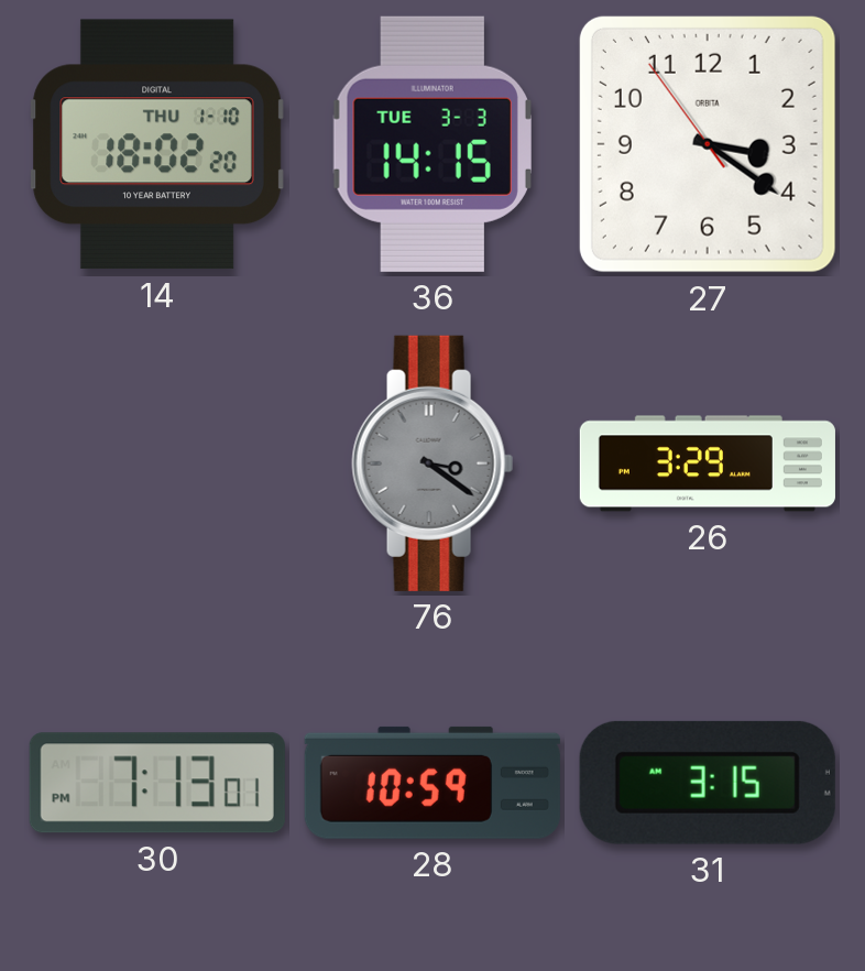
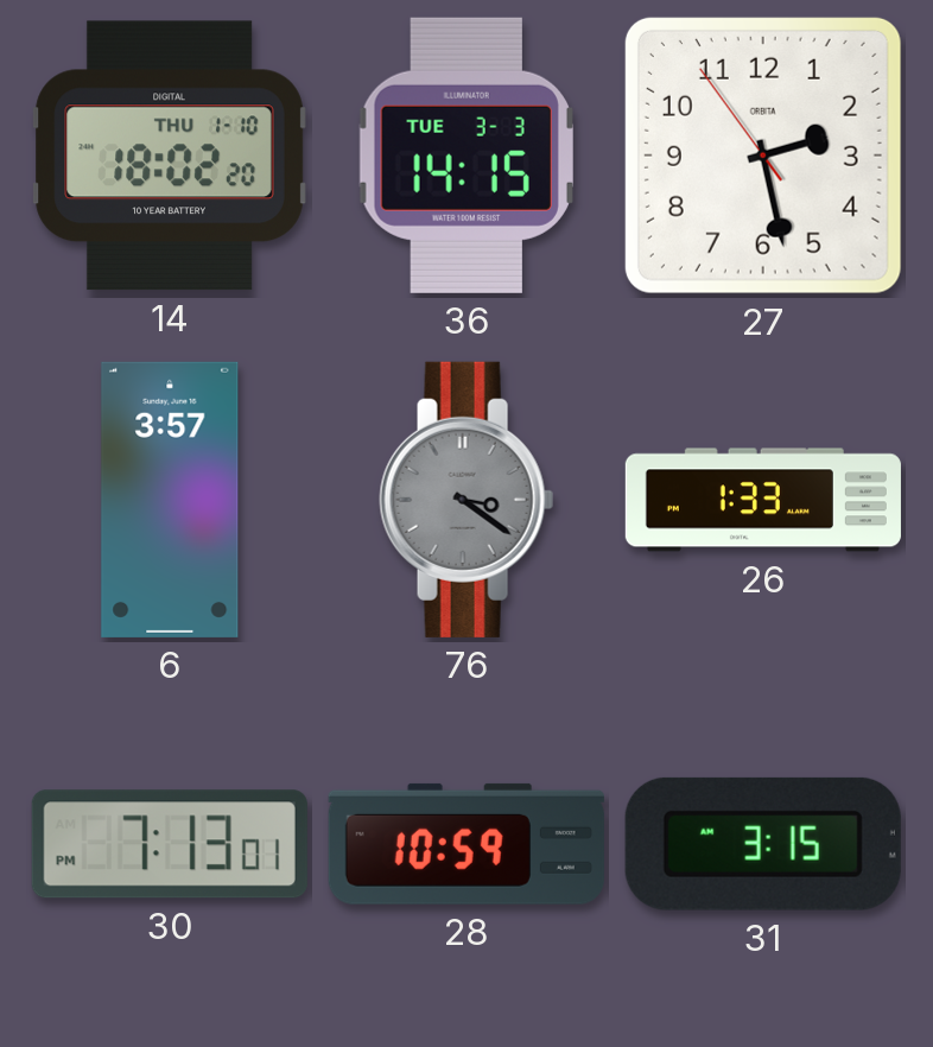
27: 3:20 -> 2:27
6: none -> 3:57
26: 3:29 -> 1:33
